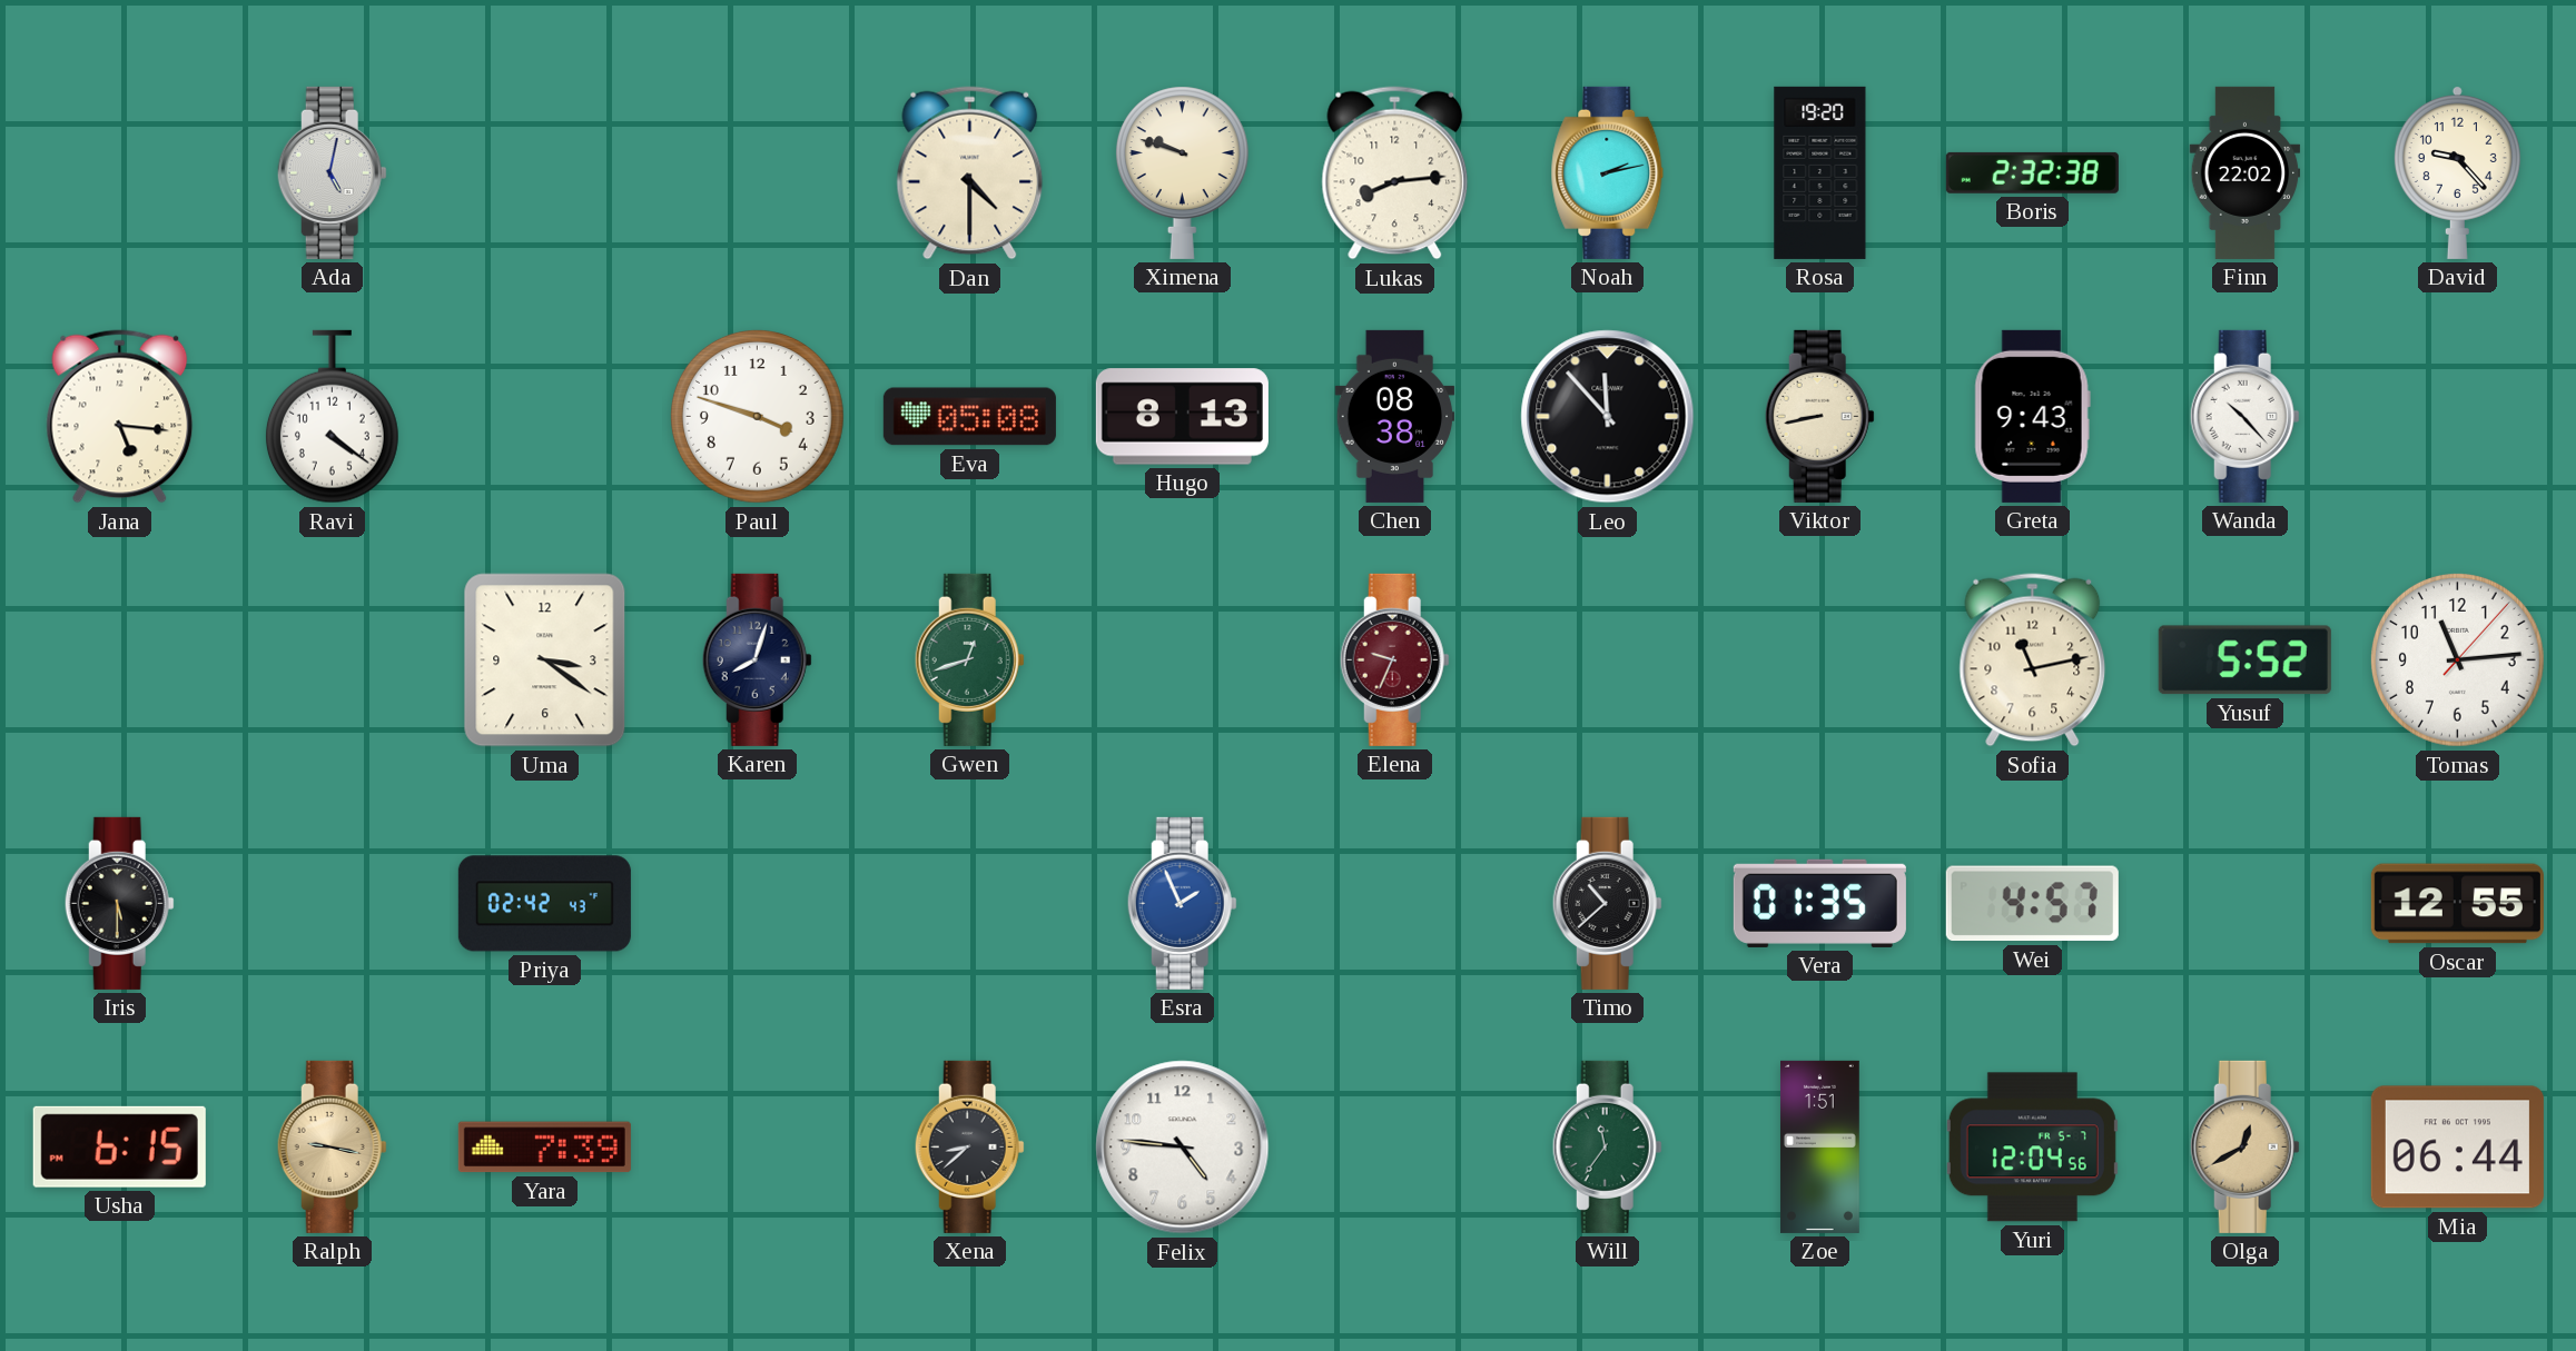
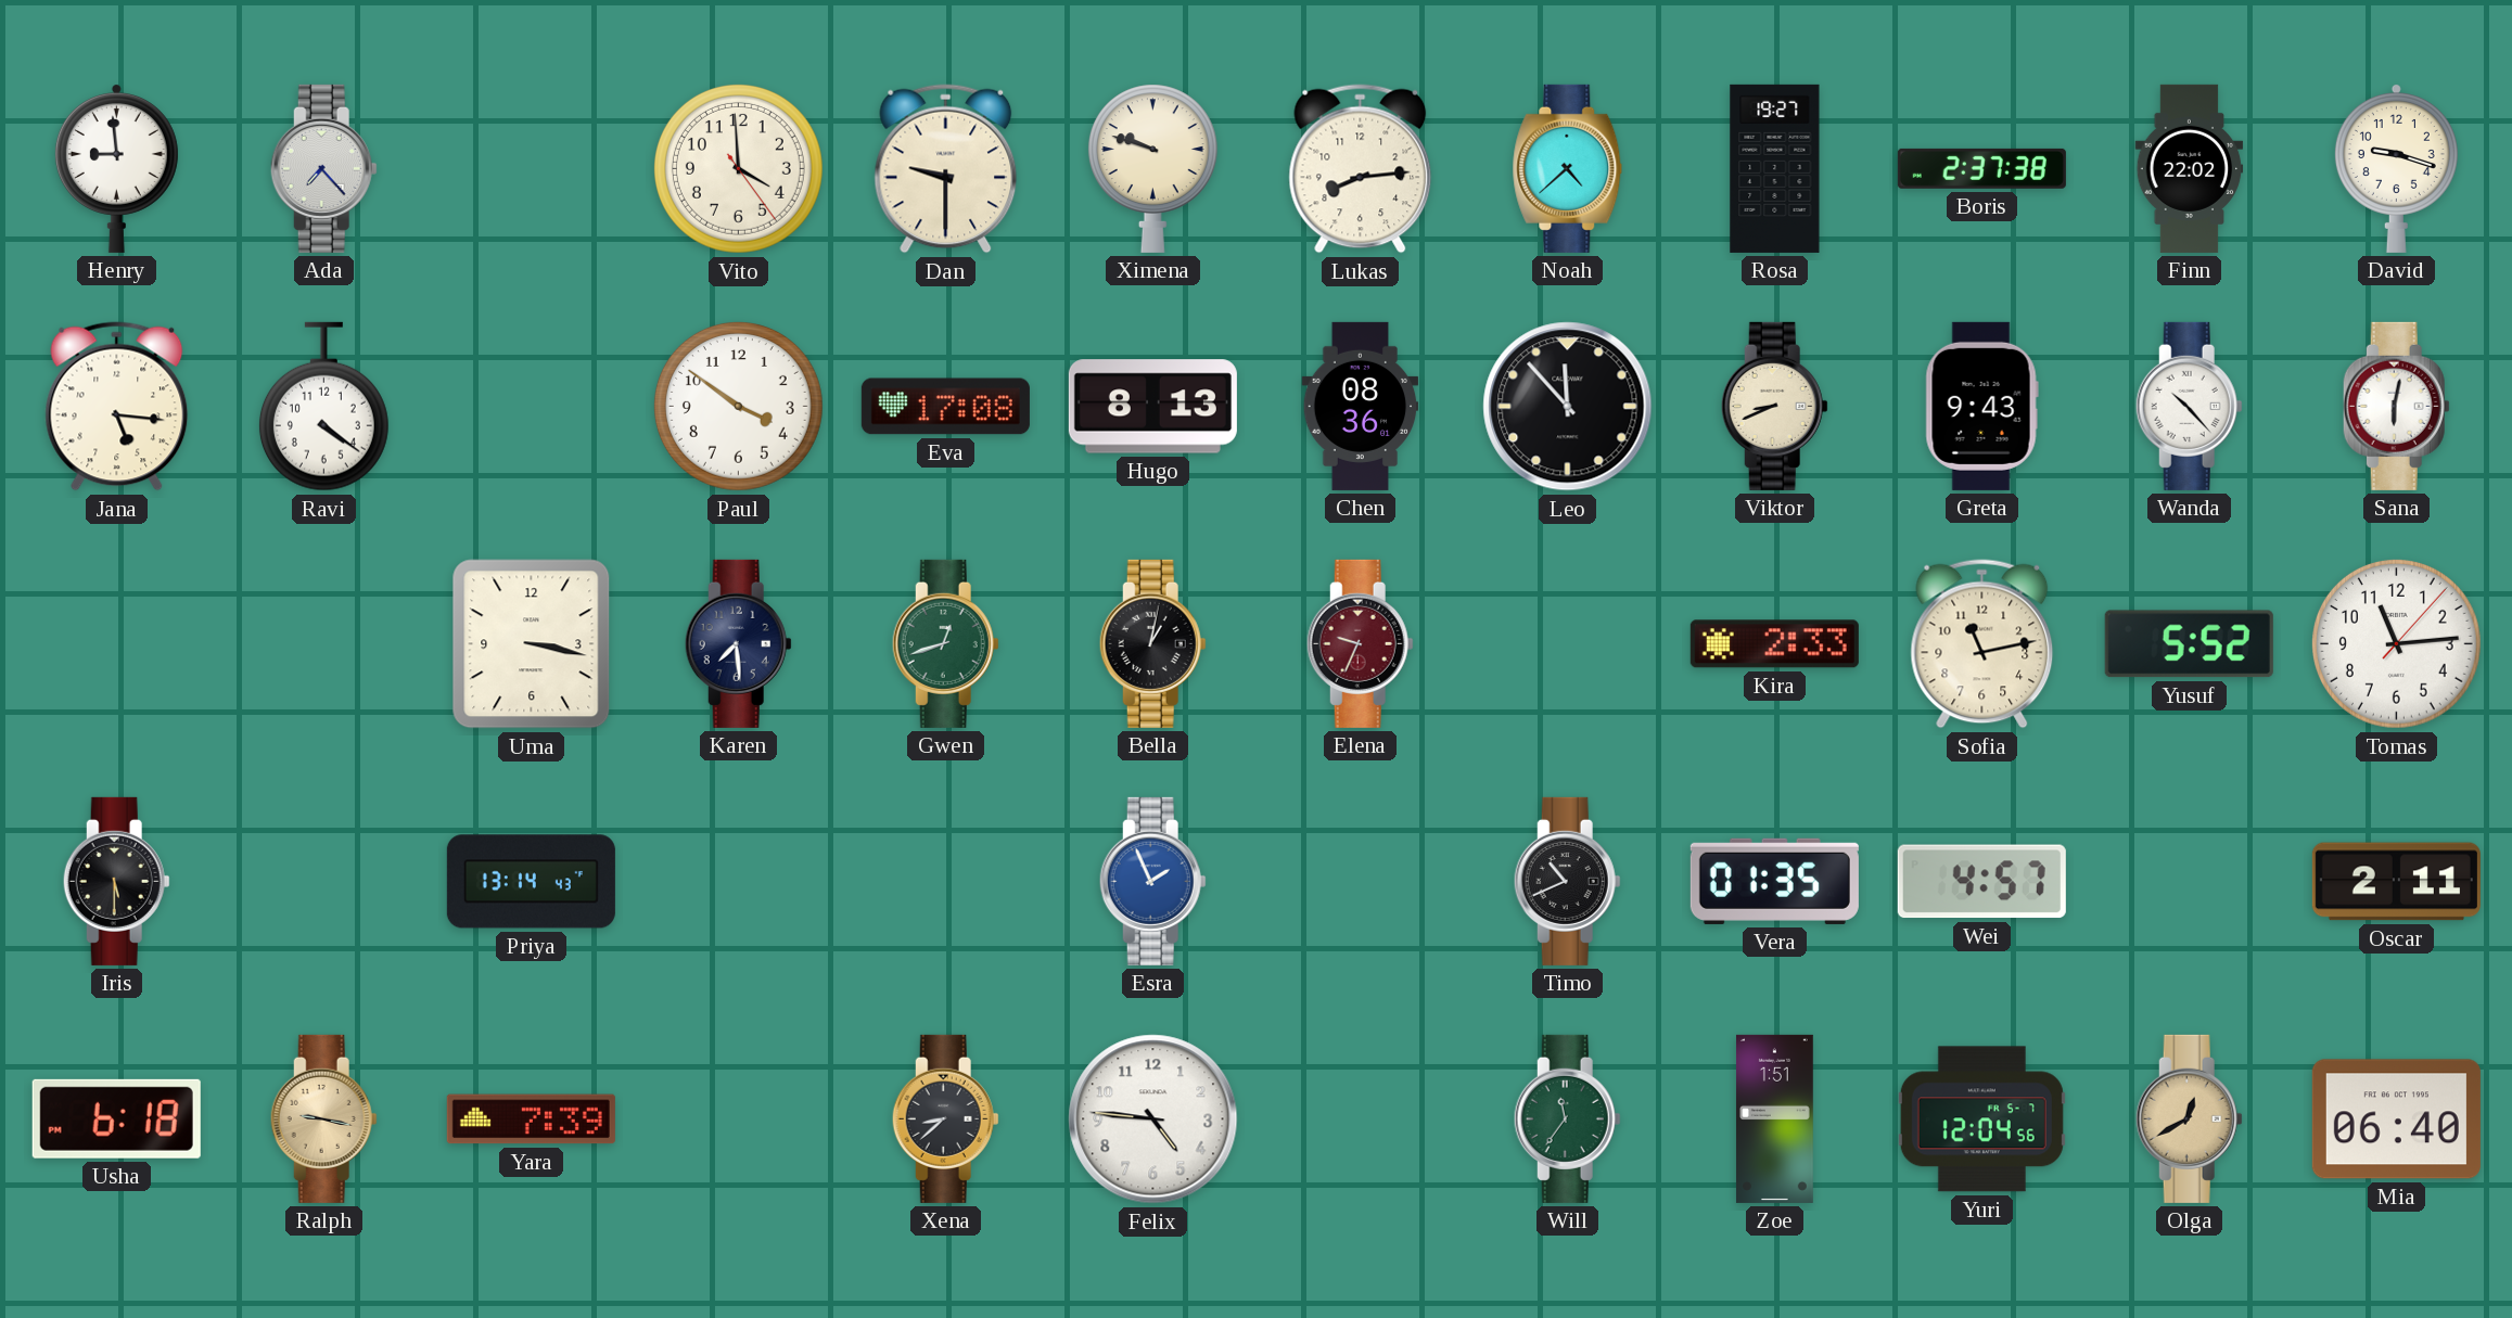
Henry: none -> 8:59
Ada: 5:02 -> 7:23
Vito: none -> 3:59
Dan: 4:30 -> 9:30
Noah: 2:13 -> 4:38
Rosa: 19:20 -> 19:27
Boris: 2:32 -> 2:37
David: 9:23 -> 9:18
Paul: 3:48 -> 3:51
Eva: 05:08 -> 17:08
Chen: 08:38 -> 08:36
Viktor: 8:43 -> 8:41
Sana: none -> 6:02
Uma: 3:21 -> 3:17
Karen: 8:03 -> 7:29
Bella: none -> 1:02
Kira: none -> 2:33
Priya: 02:42 -> 13:14
Timo: 10:38 -> 10:41
Oscar: 12:55 -> 2:11
Usha: 6:15 -> 6:18
Mia: 06:44 -> 06:40
